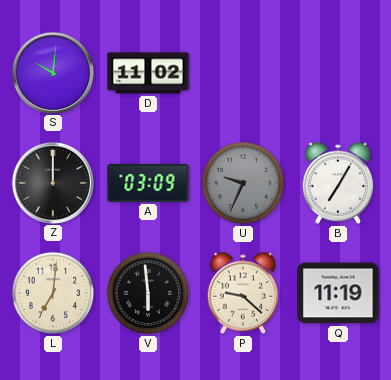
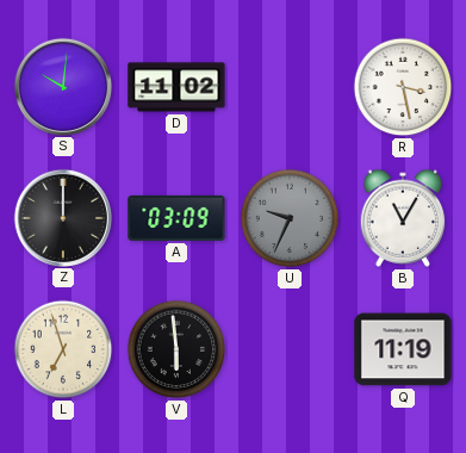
R: none -> 3:28
B: 7:05 -> 11:05
L: 7:01 -> 6:57
P: 9:22 -> none
